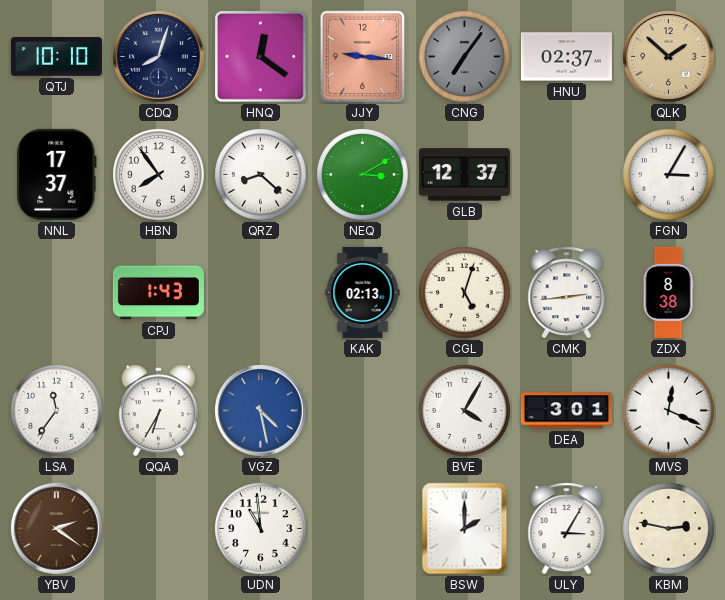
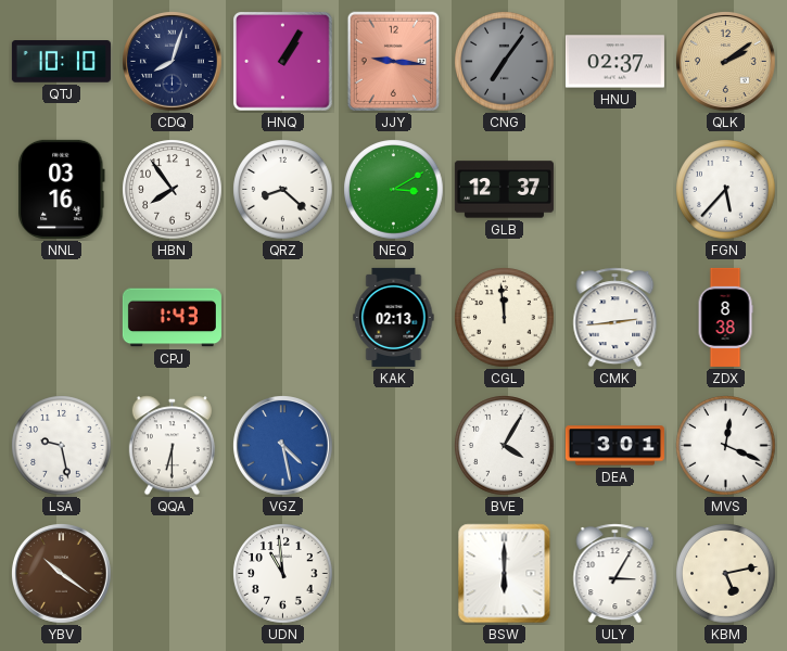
HNQ: 12:21 -> 1:05
QLK: 1:52 -> 2:09
NNL: 17:37 -> 03:16
FGN: 3:05 -> 5:37
CGL: 5:03 -> 11:59
LSA: 11:36 -> 9:28
QQA: 6:35 -> 6:30
YBV: 2:21 -> 10:21
BSW: 2:00 -> 6:00
KBM: 2:47 -> 5:13
